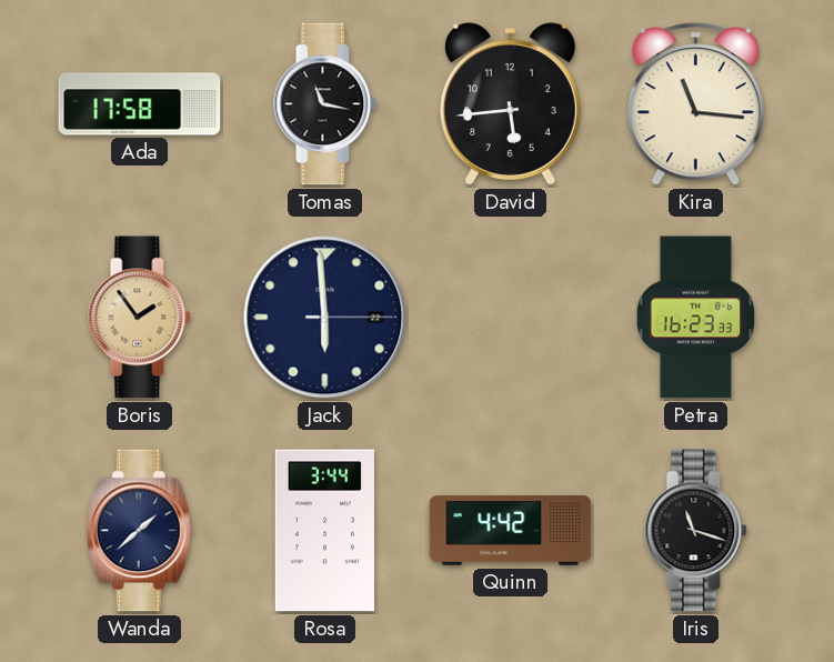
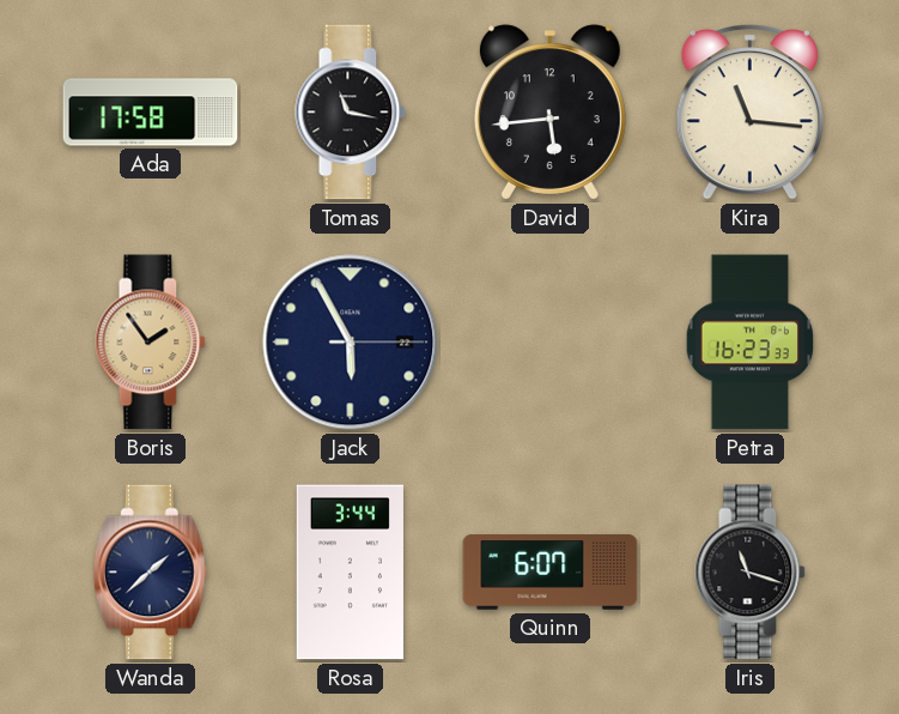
Jack: 5:59 -> 5:55
Quinn: 4:42 -> 6:07
